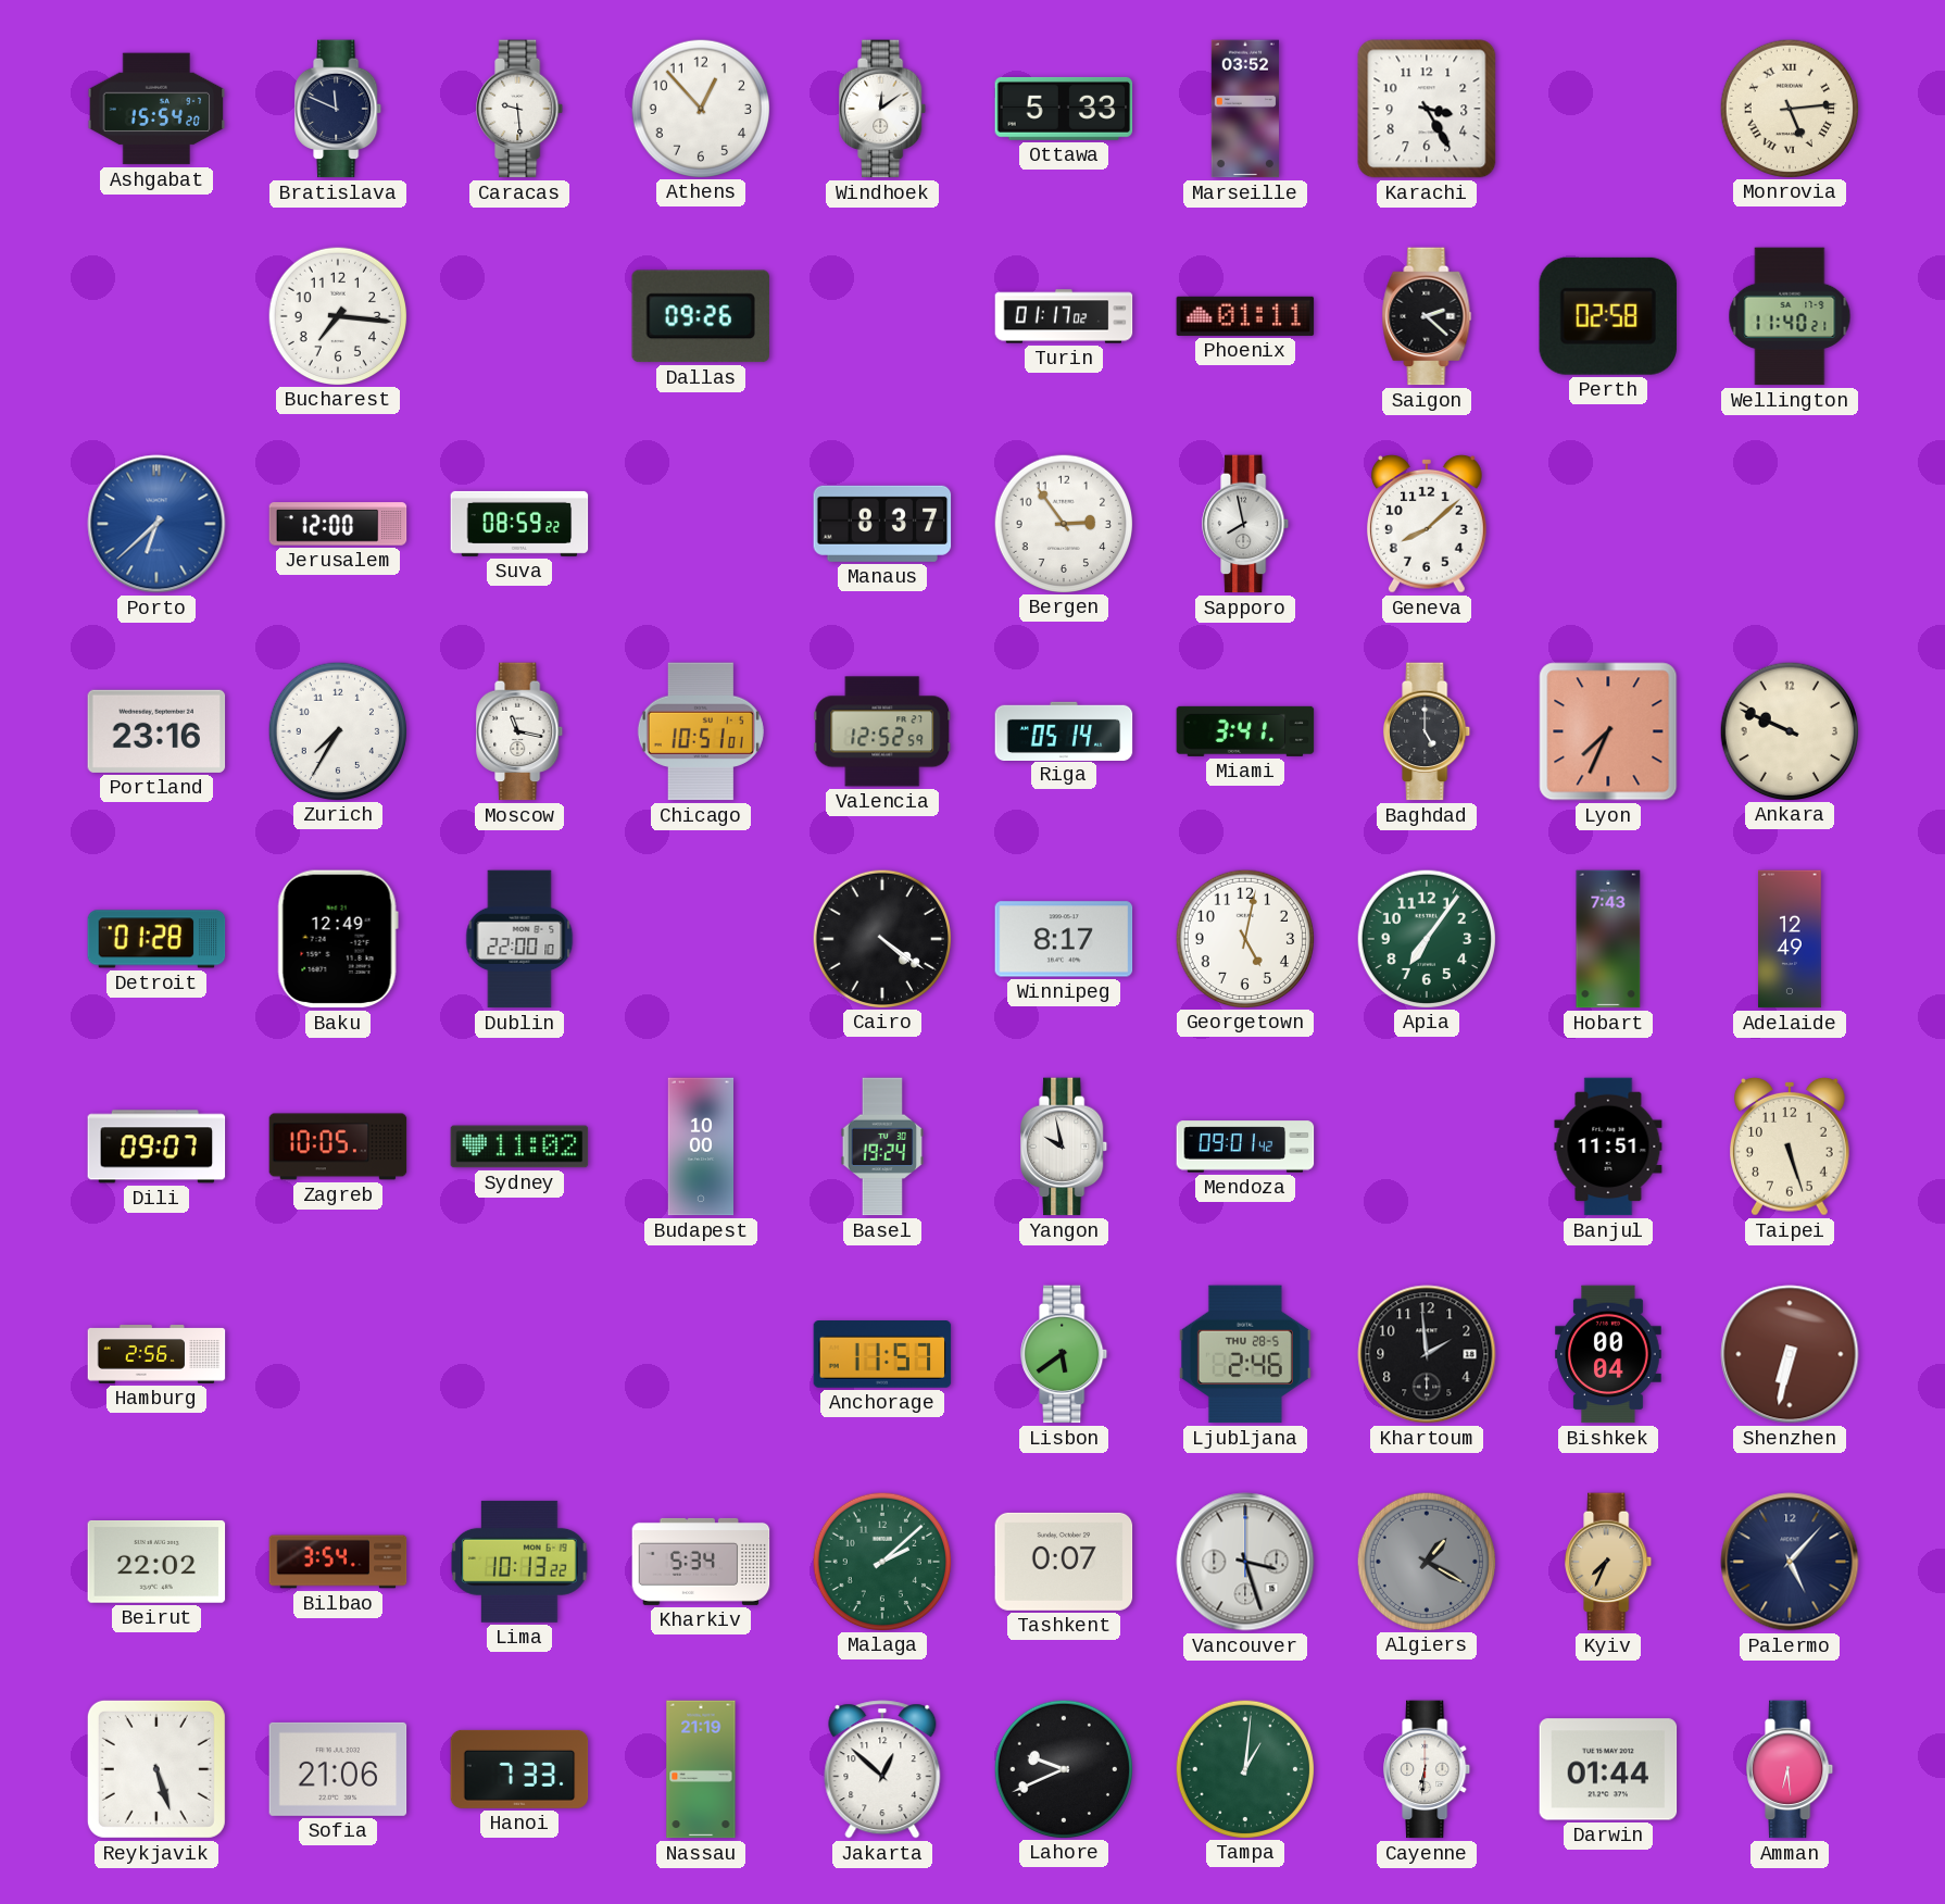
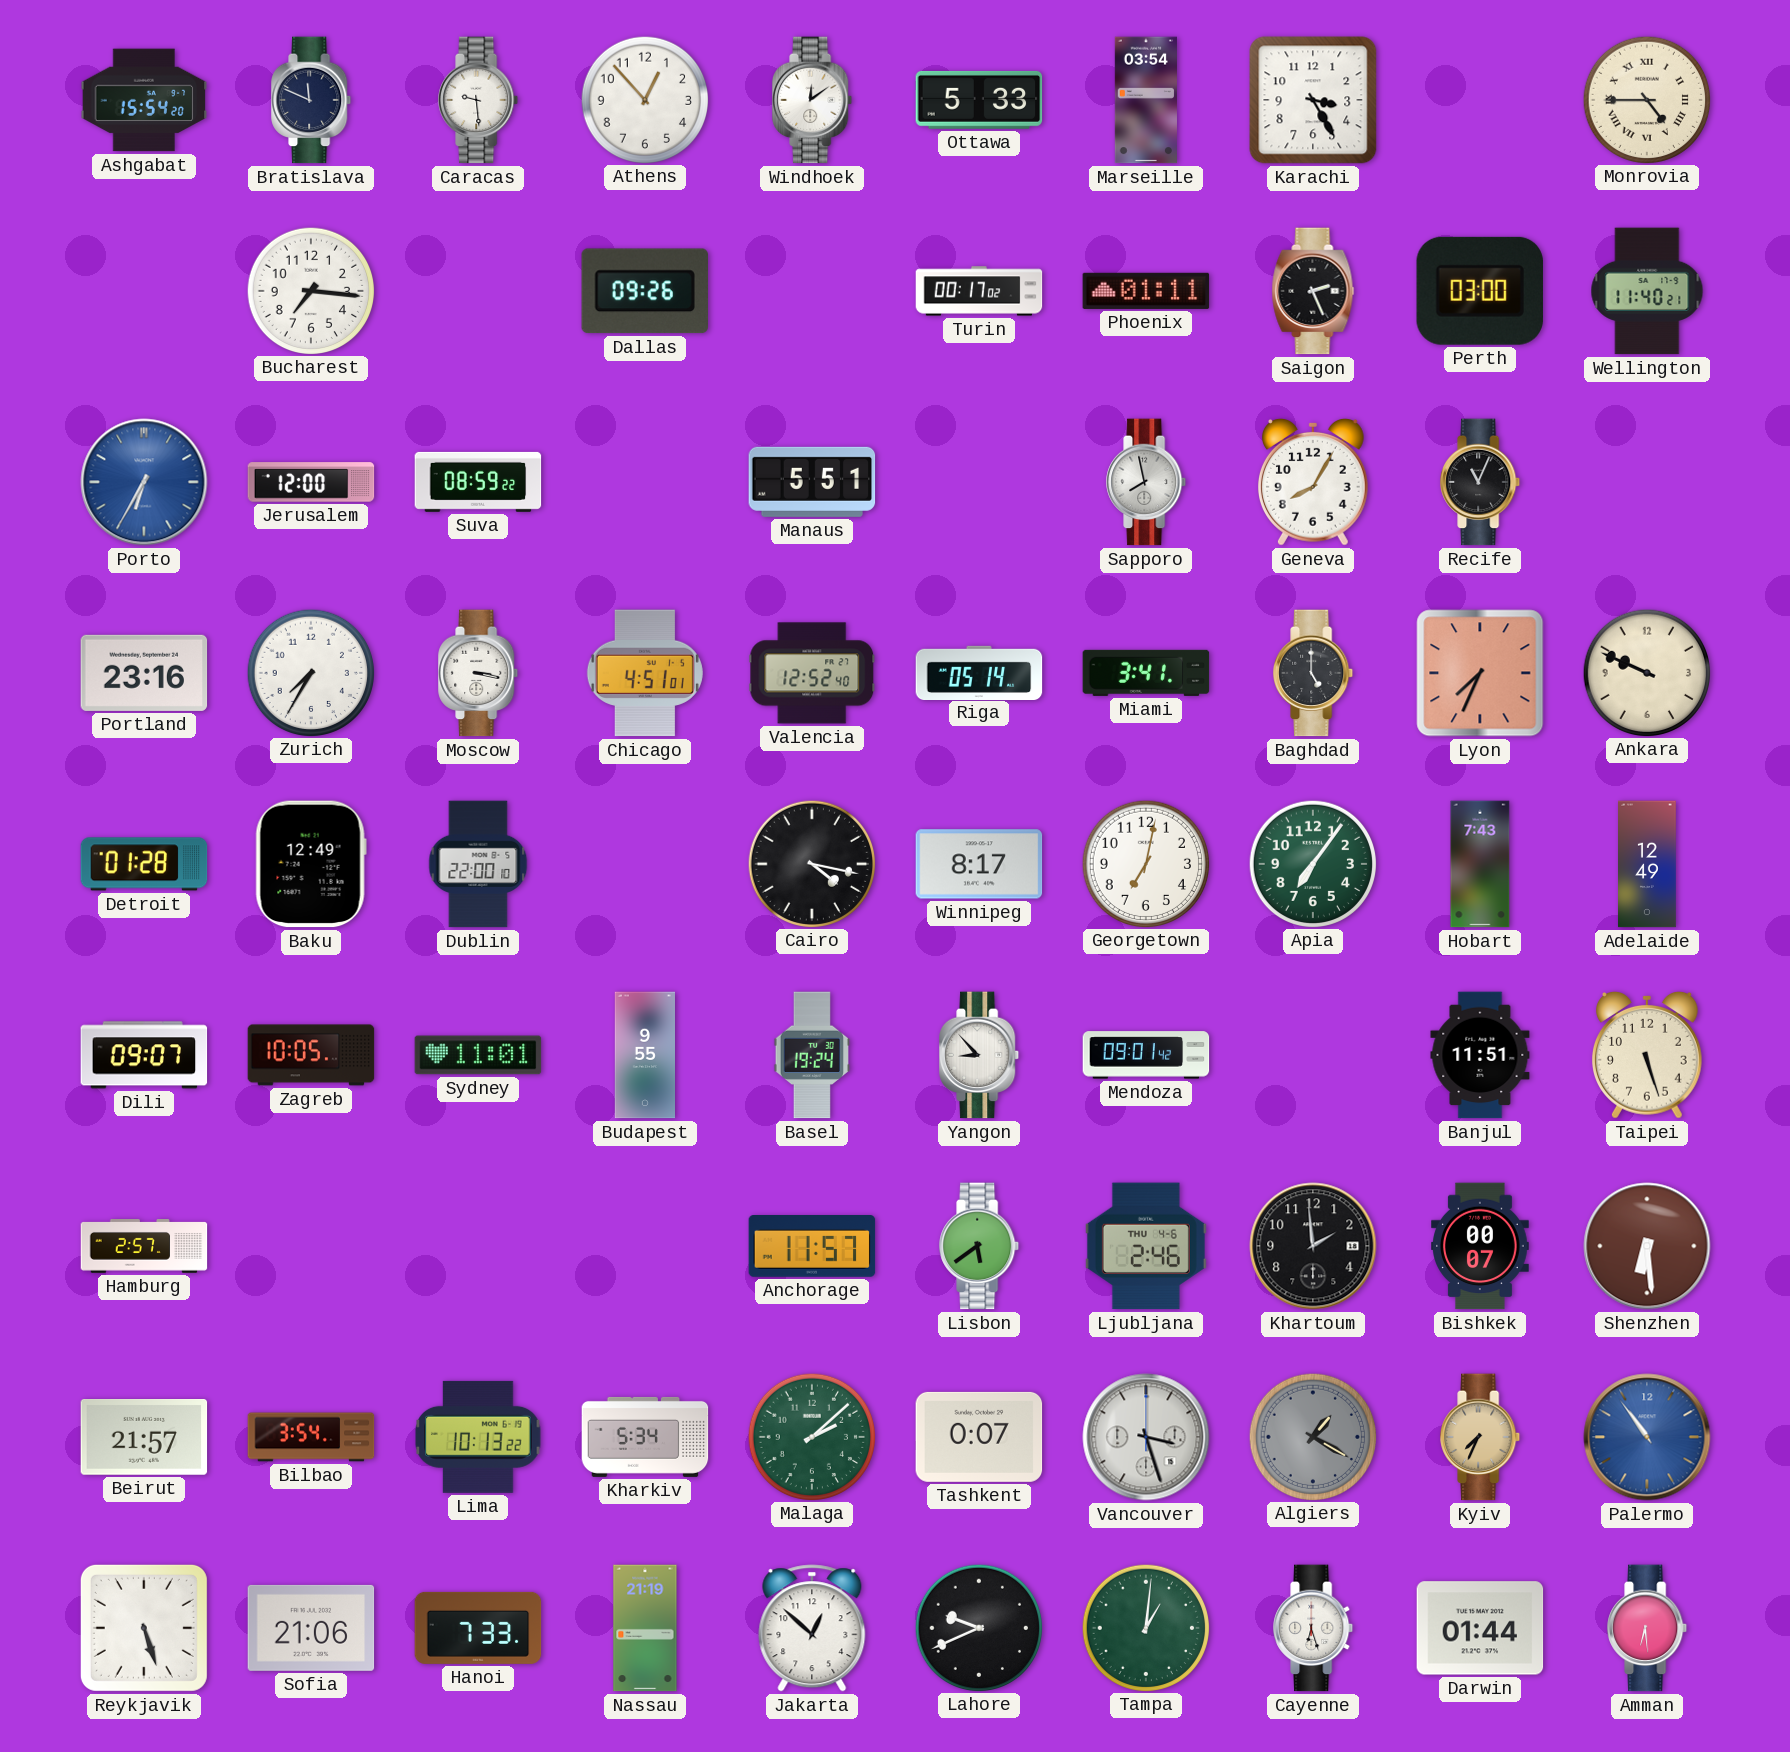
Marseille: 03:52 -> 03:54
Monrovia: 5:14 -> 4:45
Turin: 01:17 -> 00:17
Saigon: 2:22 -> 2:26
Perth: 02:58 -> 03:00
Porto: 6:38 -> 6:35
Manaus: 8:37 -> 5:51
Bergen: 2:54 -> none
Geneva: 8:08 -> 8:05
Recife: none -> 11:04
Moscow: 11:17 -> 3:17
Chicago: 10:51 -> 4:51
Valencia: 12:52:59 -> 12:52:40
Cairo: 4:21 -> 4:17
Georgetown: 5:02 -> 7:02
Sydney: 11:02 -> 11:01
Budapest: 10:00 -> 9:55
Yangon: 9:58 -> 8:53
Hamburg: 2:56 -> 2:57
Ljubljana date: THU 28-5 -> THU 4-6
Bishkek: 00:04 -> 00:07
Shenzhen: 6:32 -> 6:29
Beirut: 22:02 -> 21:57
Palermo: 5:07 -> 10:54
Palermo dial: navy -> blue
Cayenne: 6:31 -> 6:27
